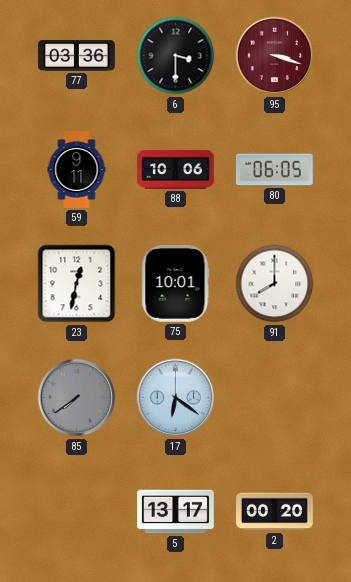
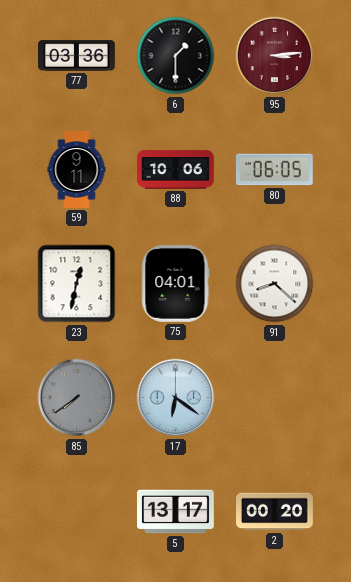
6: 3:30 -> 1:30
95: 3:18 -> 3:14
75: 10:01 -> 04:01
91: 8:00 -> 8:22
